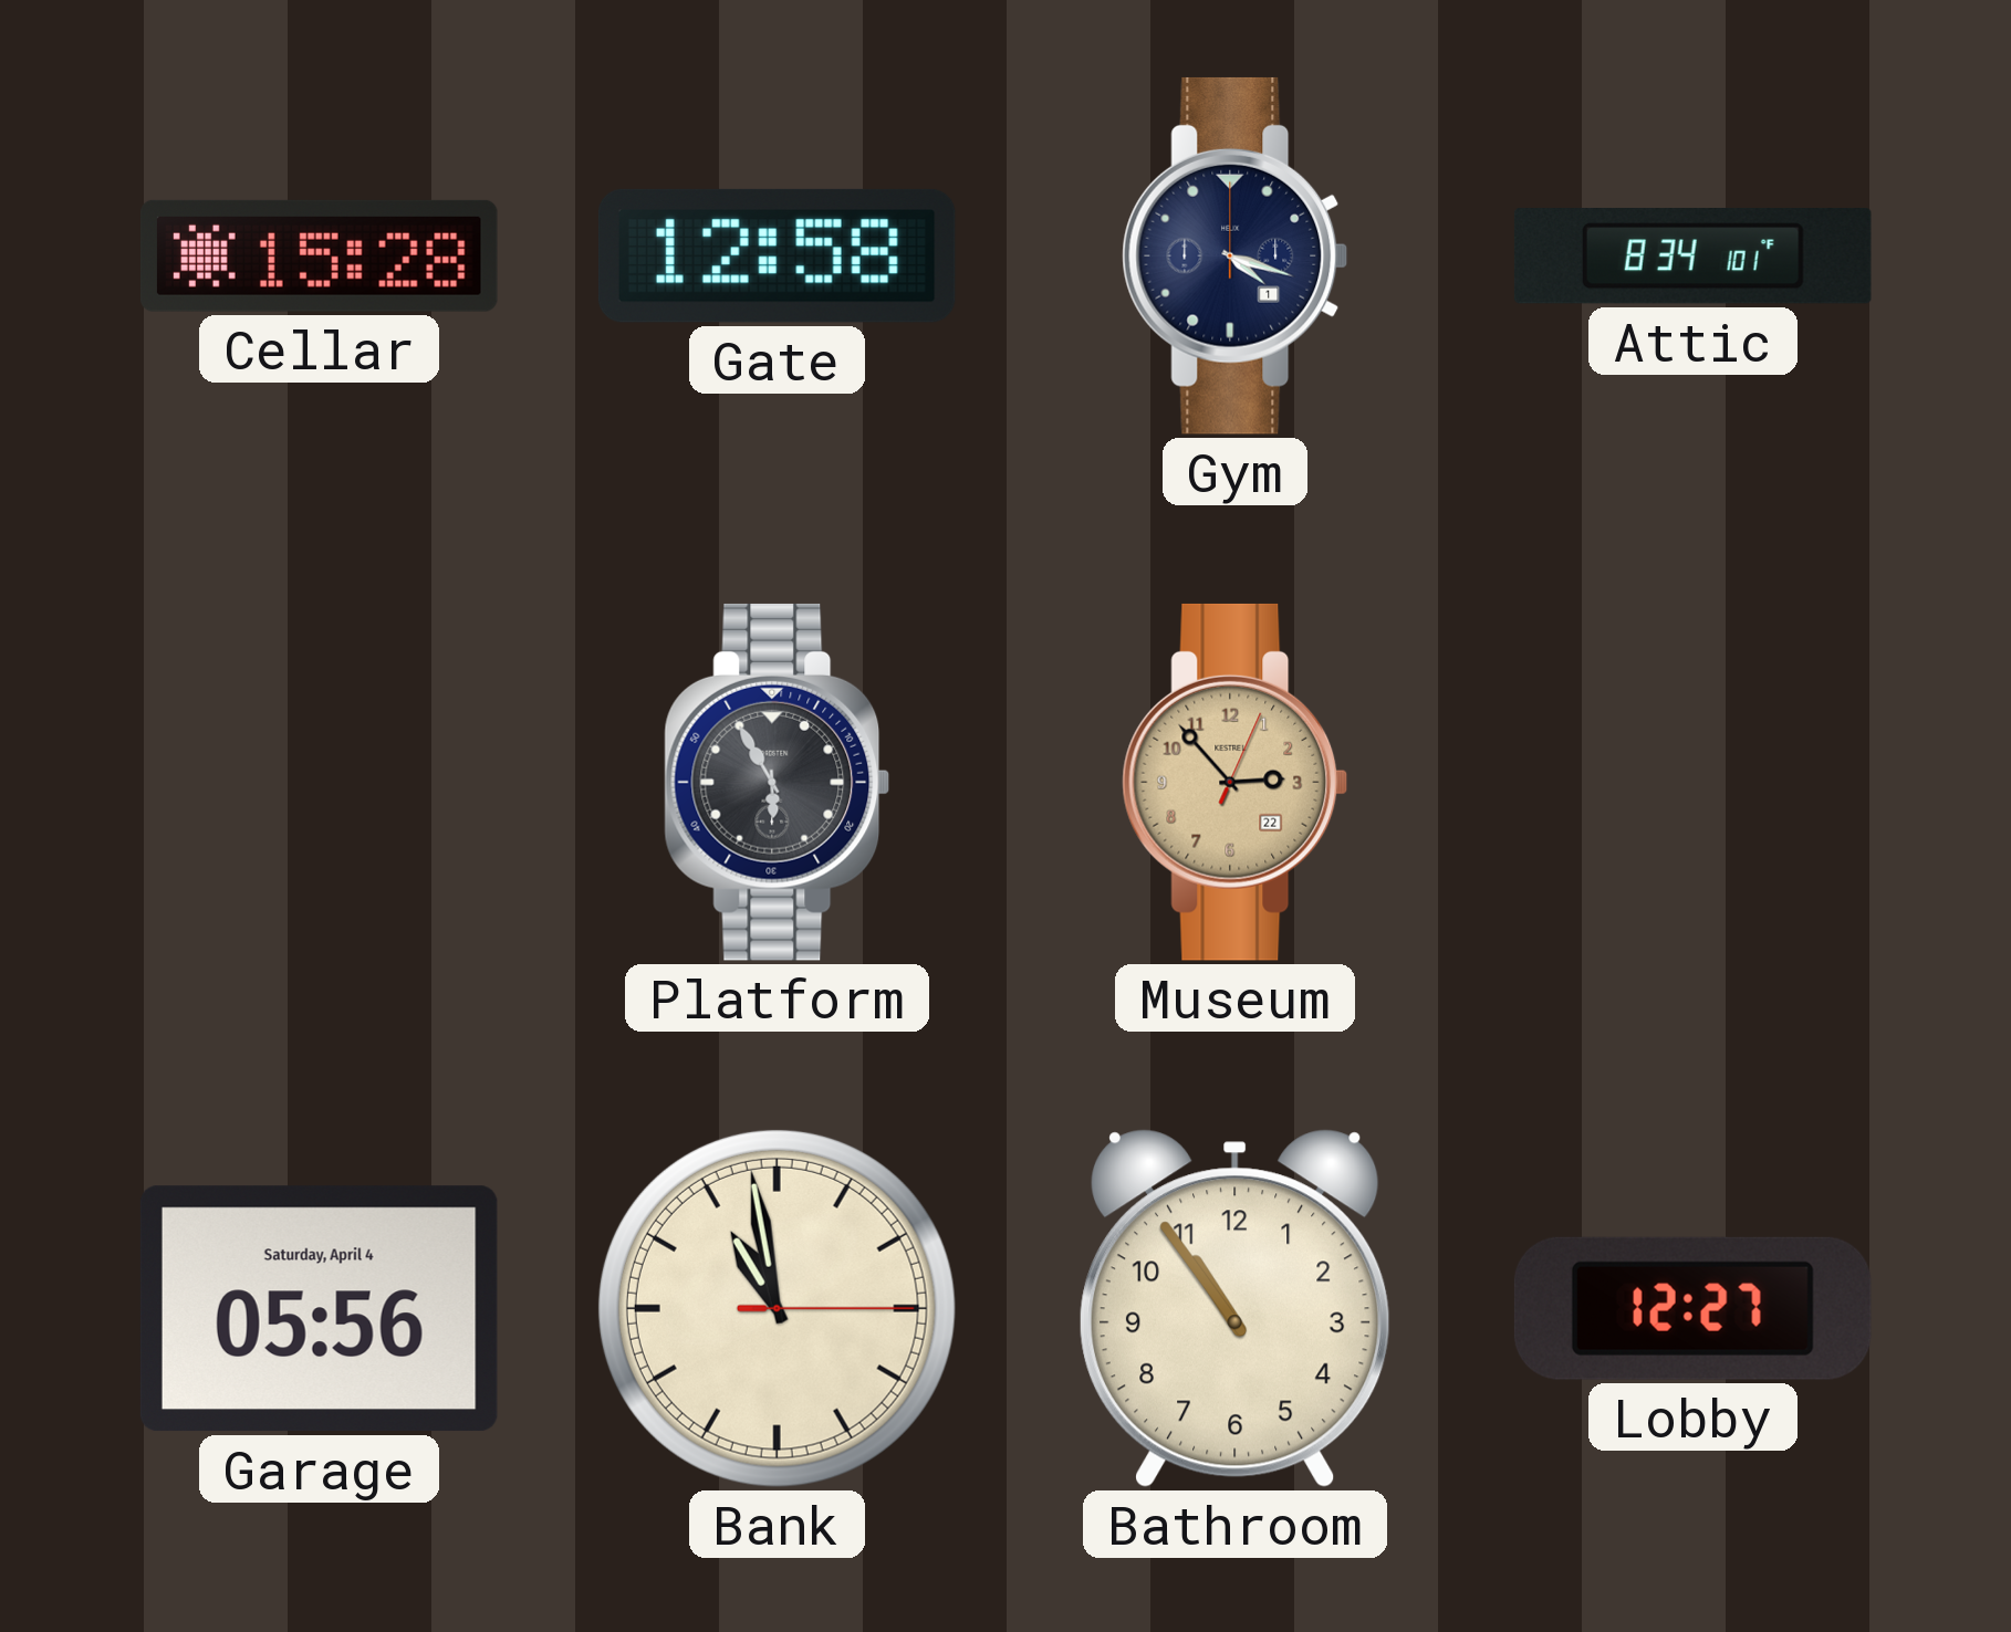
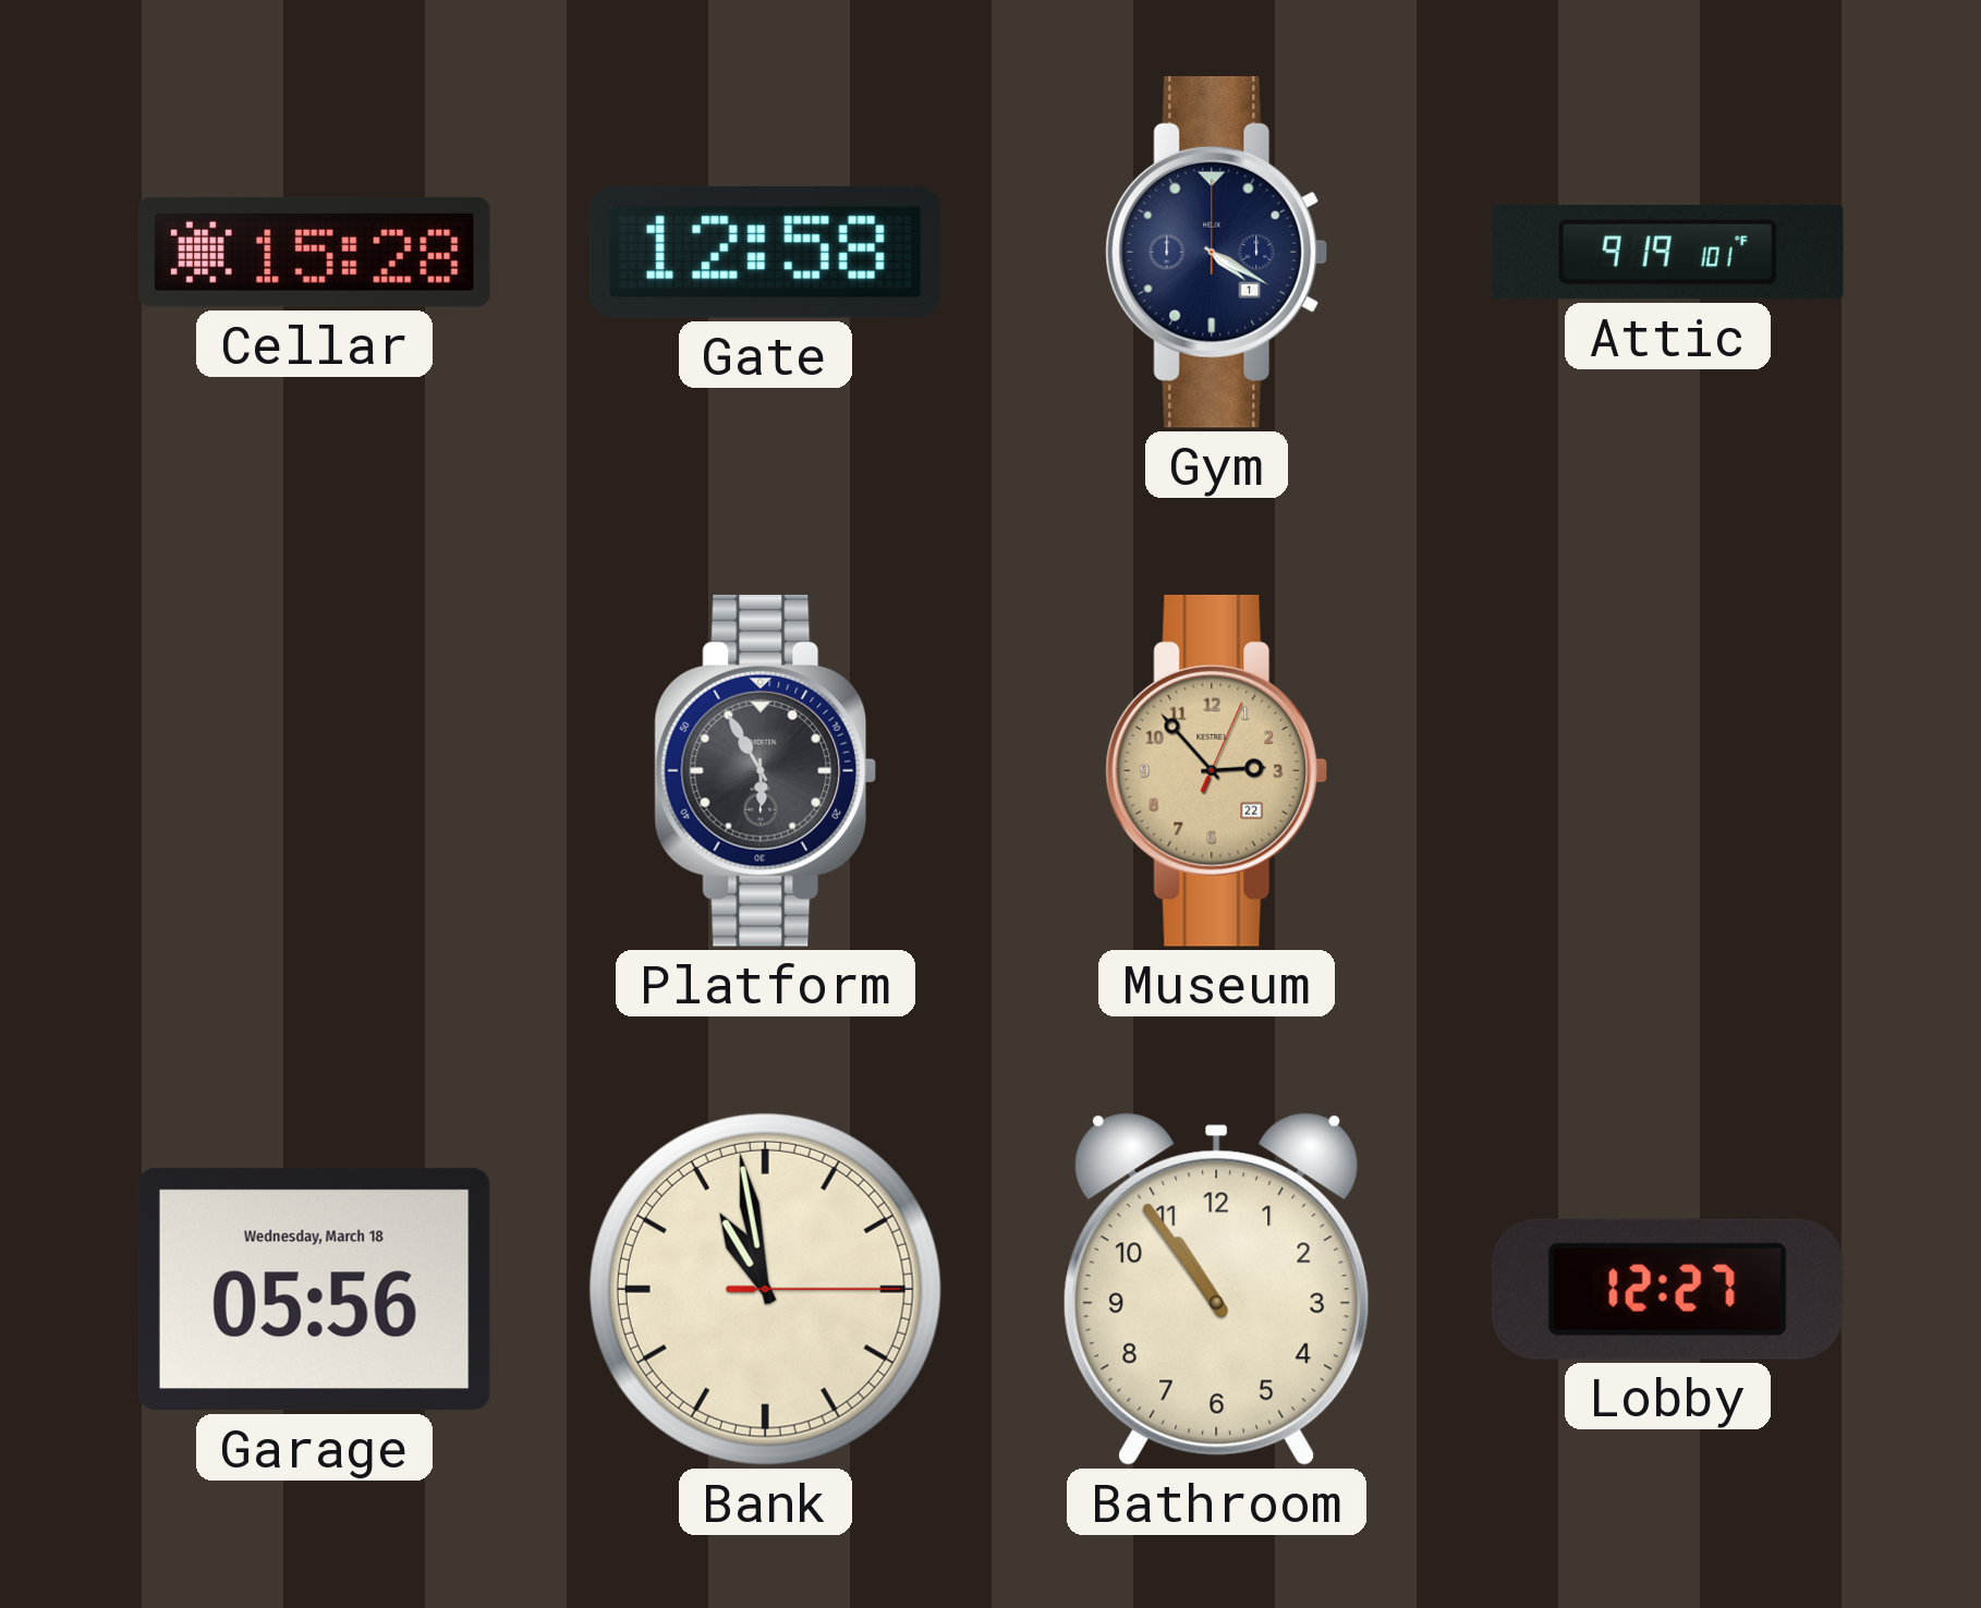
Gym: 4:18 -> 4:20
Attic: 8:34 -> 9:19
Garage date: Saturday, April 4 -> Wednesday, March 18
